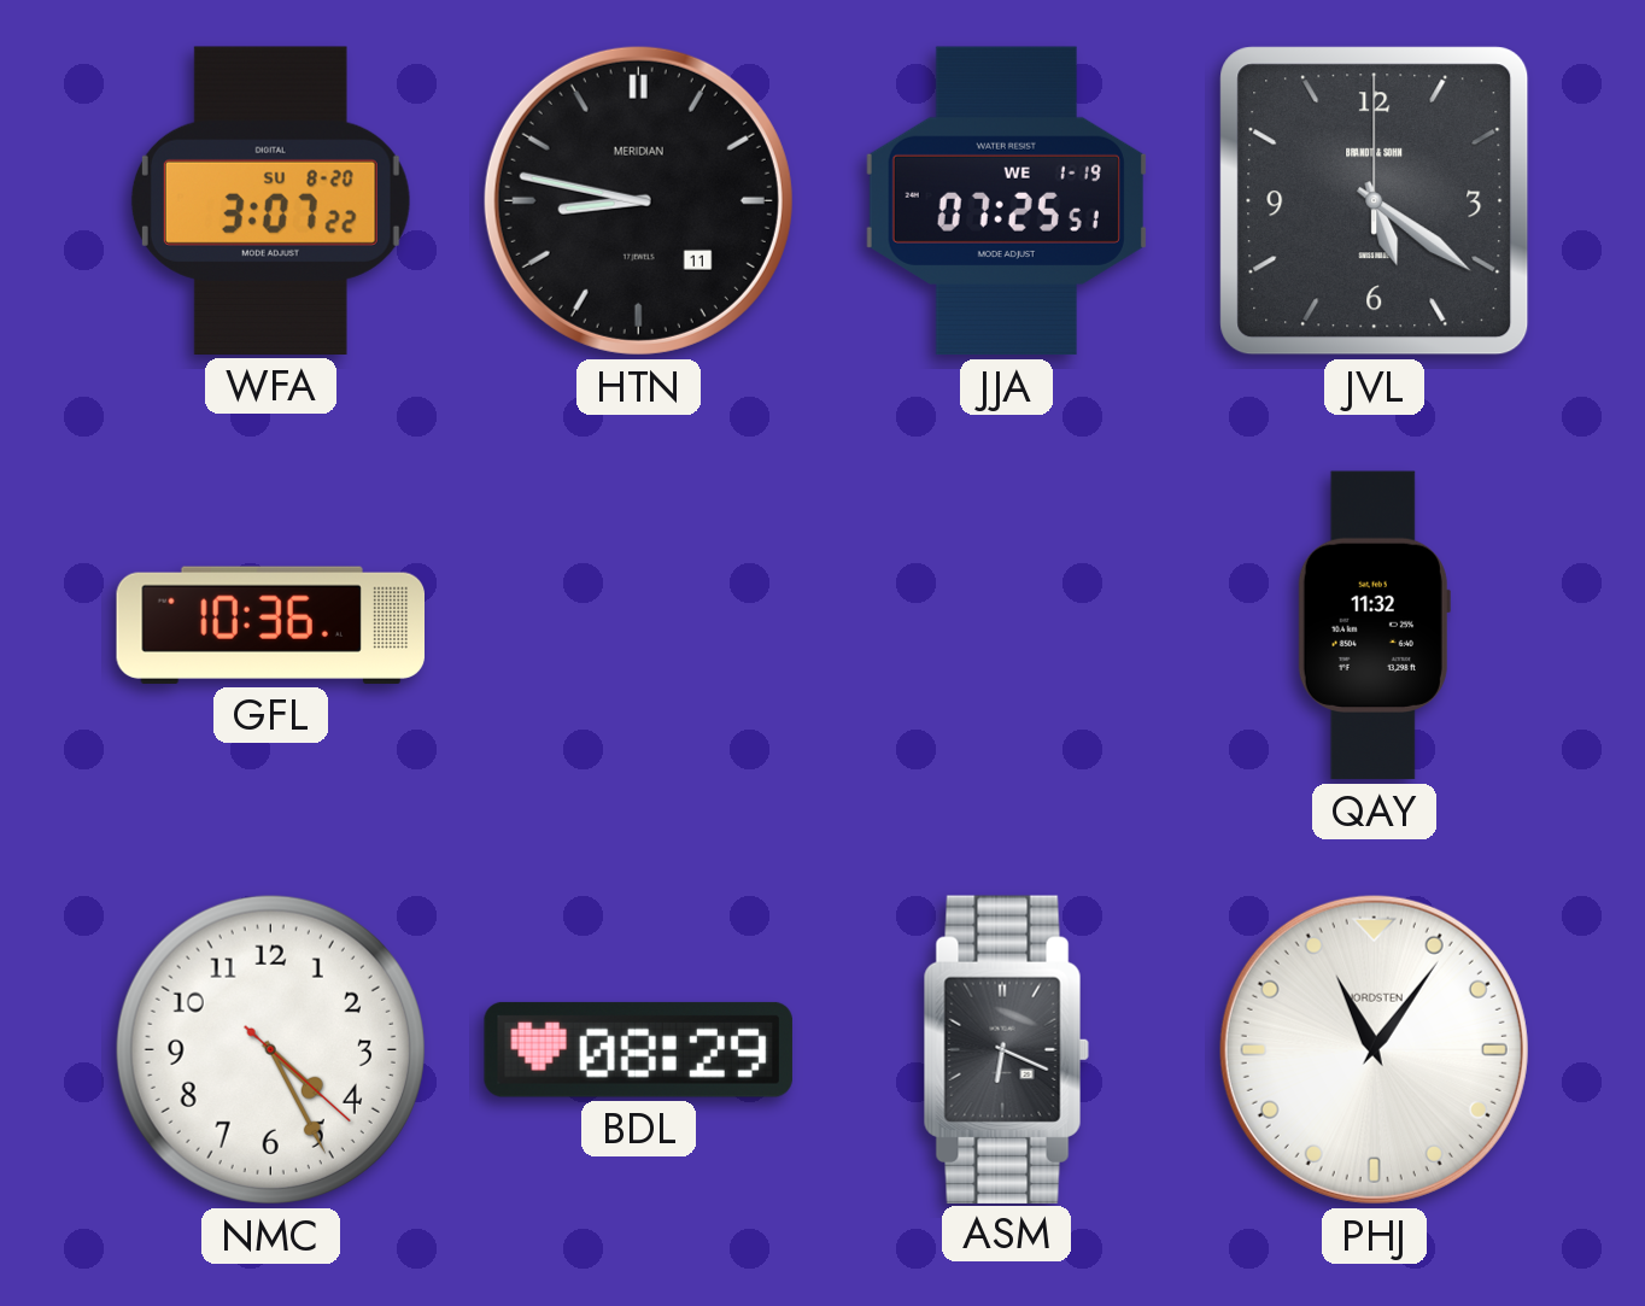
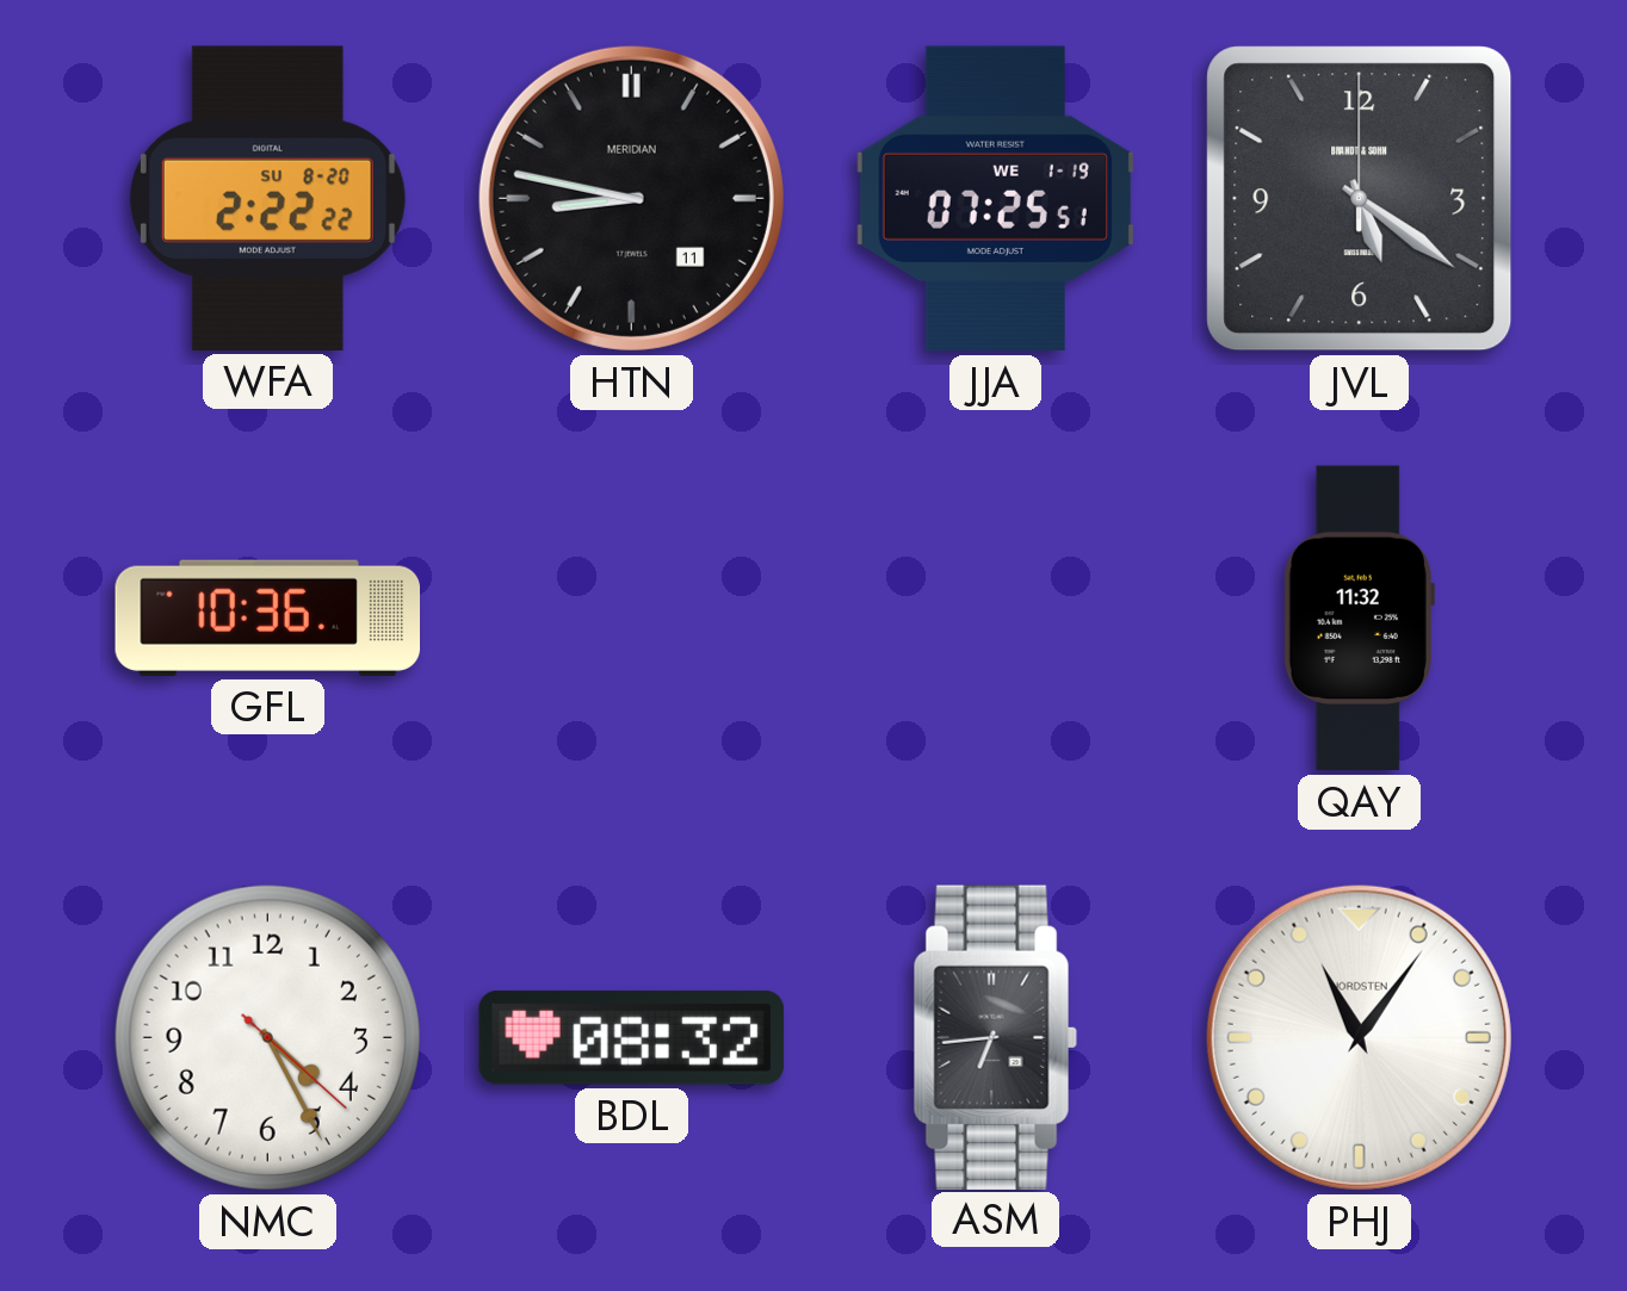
WFA: 3:07 -> 2:22
BDL: 08:29 -> 08:32
ASM: 6:19 -> 6:44
